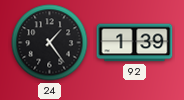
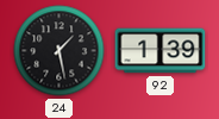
24: 1:24 -> 1:28
